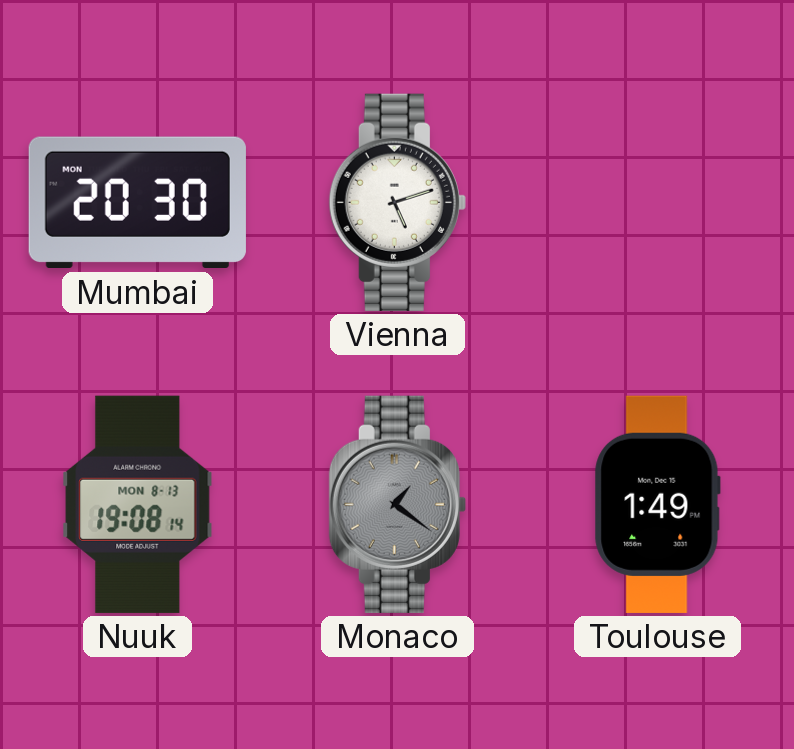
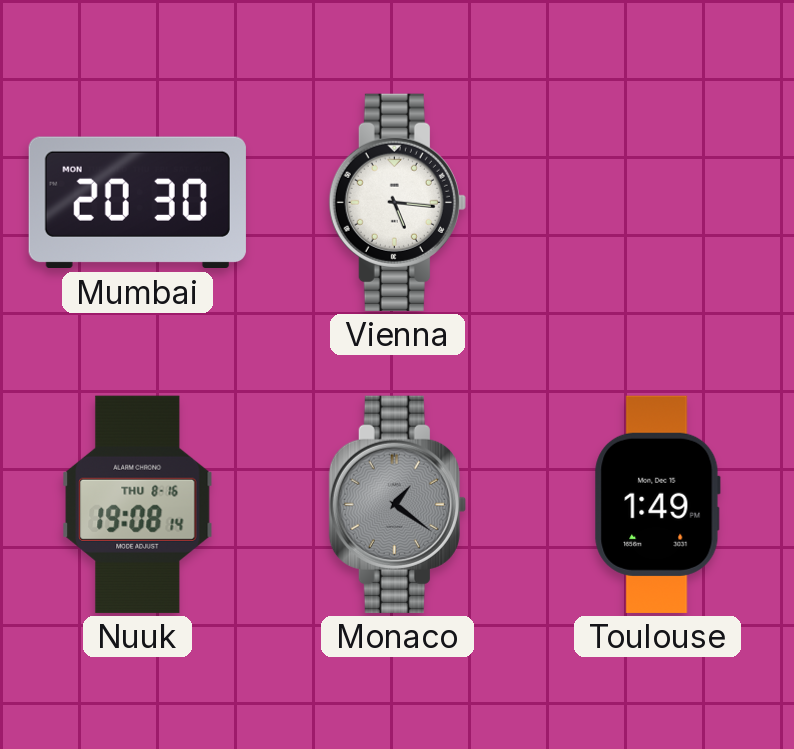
Vienna: 5:12 -> 5:16
Nuuk date: MON 8-13 -> THU 8-16
